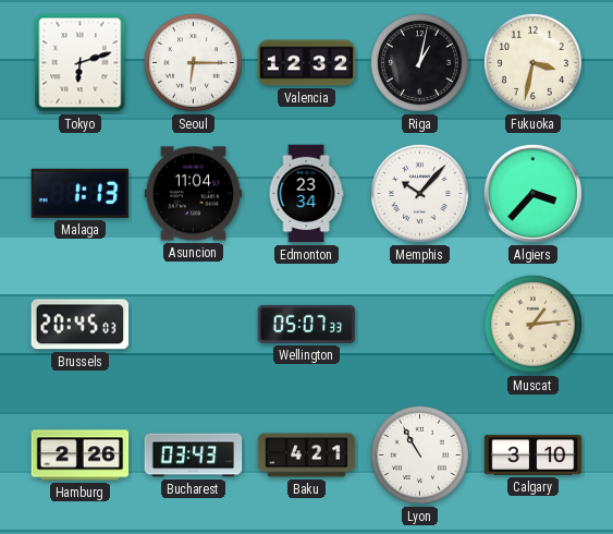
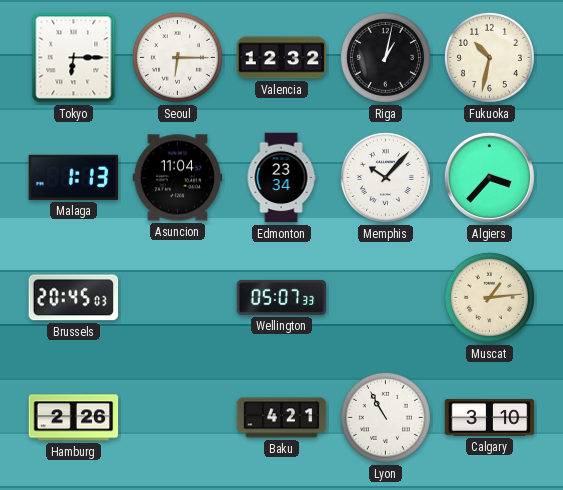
Tokyo: 6:12 -> 6:15
Fukuoka: 3:32 -> 10:32
Bucharest: 03:43 -> none
